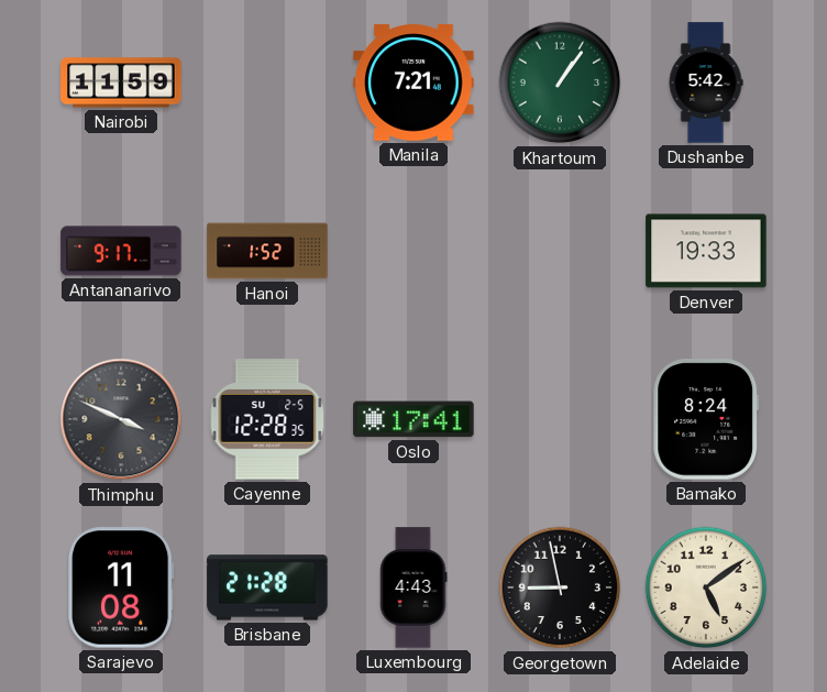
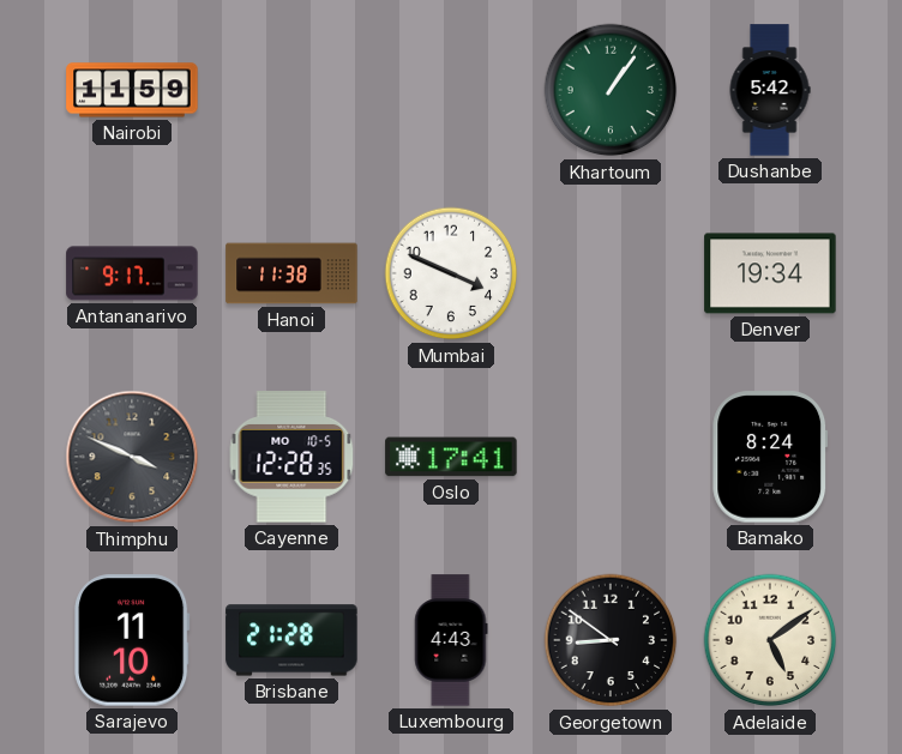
Manila: 7:21 -> none
Hanoi: 1:52 -> 11:38
Mumbai: none -> 3:49
Denver: 19:33 -> 19:34
Cayenne date: SU 2-5 -> MO 10-5
Sarajevo: 11:08 -> 11:10
Georgetown: 8:58 -> 8:51
